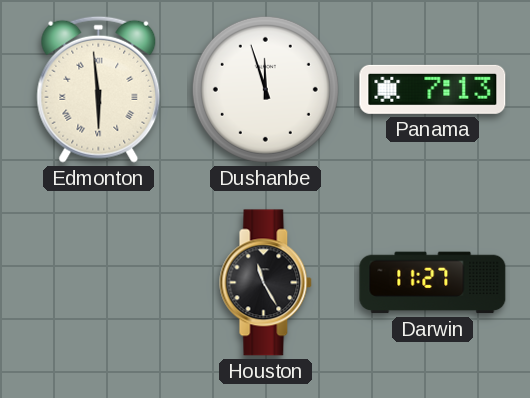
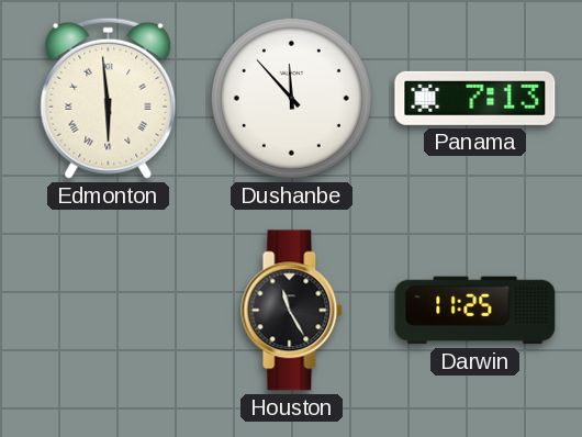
Dushanbe: 11:57 -> 11:53
Darwin: 11:27 -> 11:25
